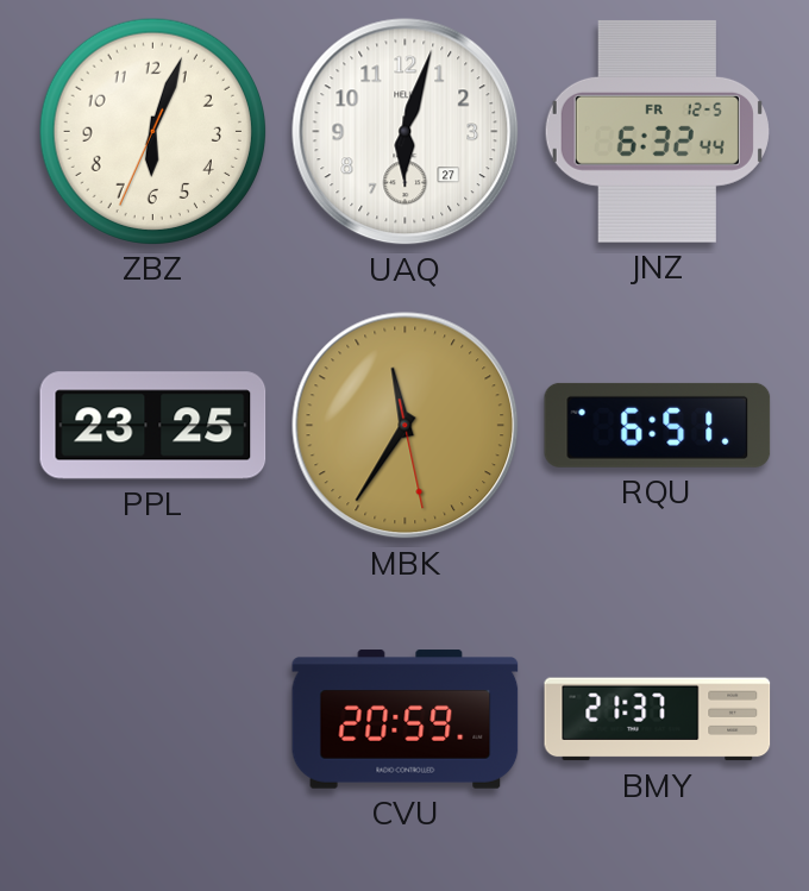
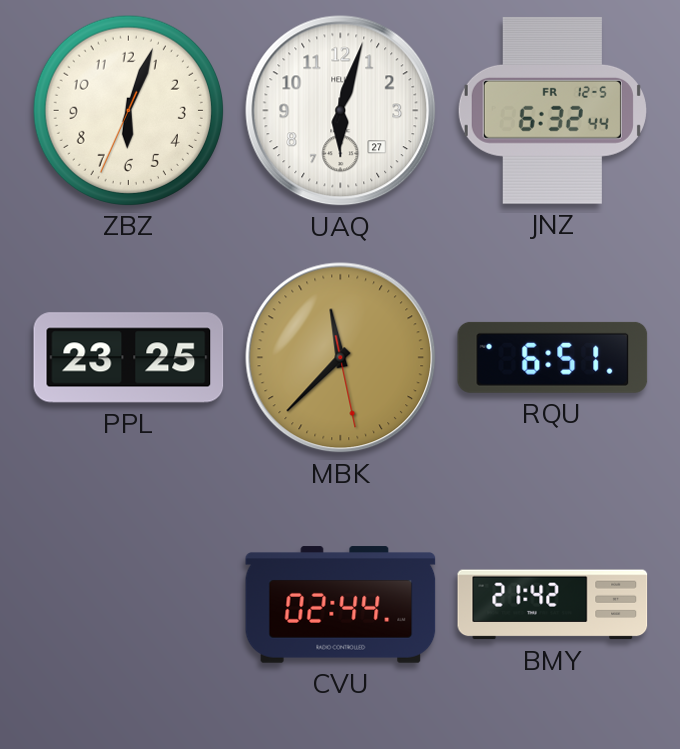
MBK: 11:35 -> 11:37
CVU: 20:59 -> 02:44
BMY: 21:37 -> 21:42
